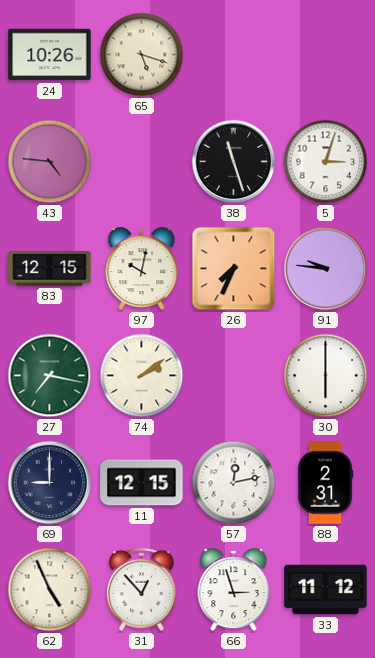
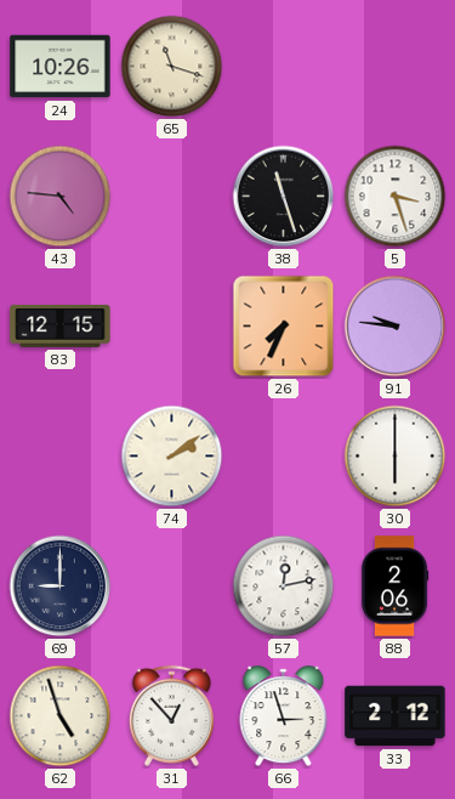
65: 5:18 -> 11:18
5: 3:03 -> 3:27
97: 10:02 -> none
27: 7:17 -> none
11: 12:15 -> none
88: 2:31 -> 2:06
62: 4:56 -> 4:57
33: 11:12 -> 2:12
